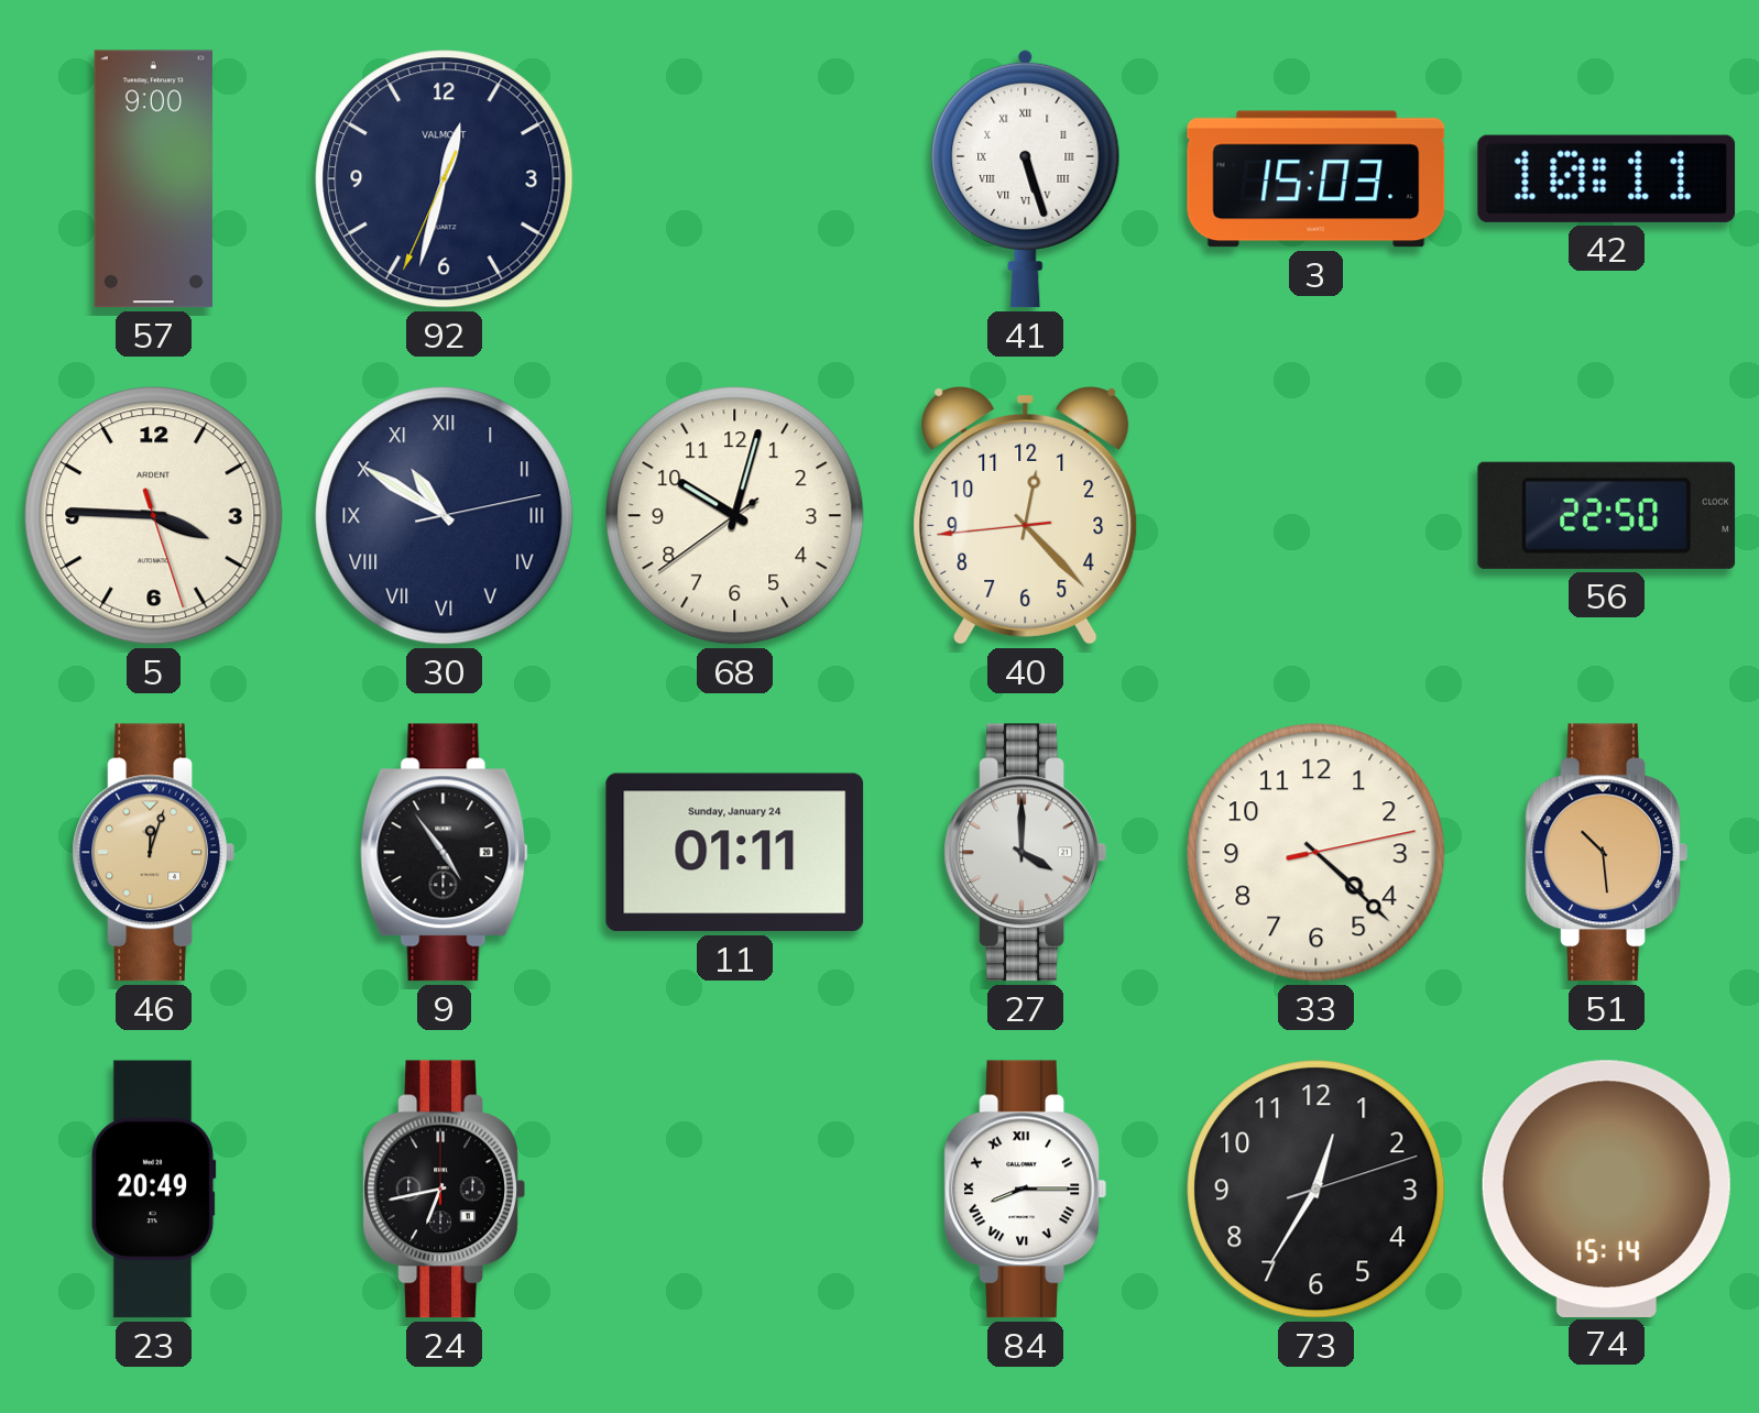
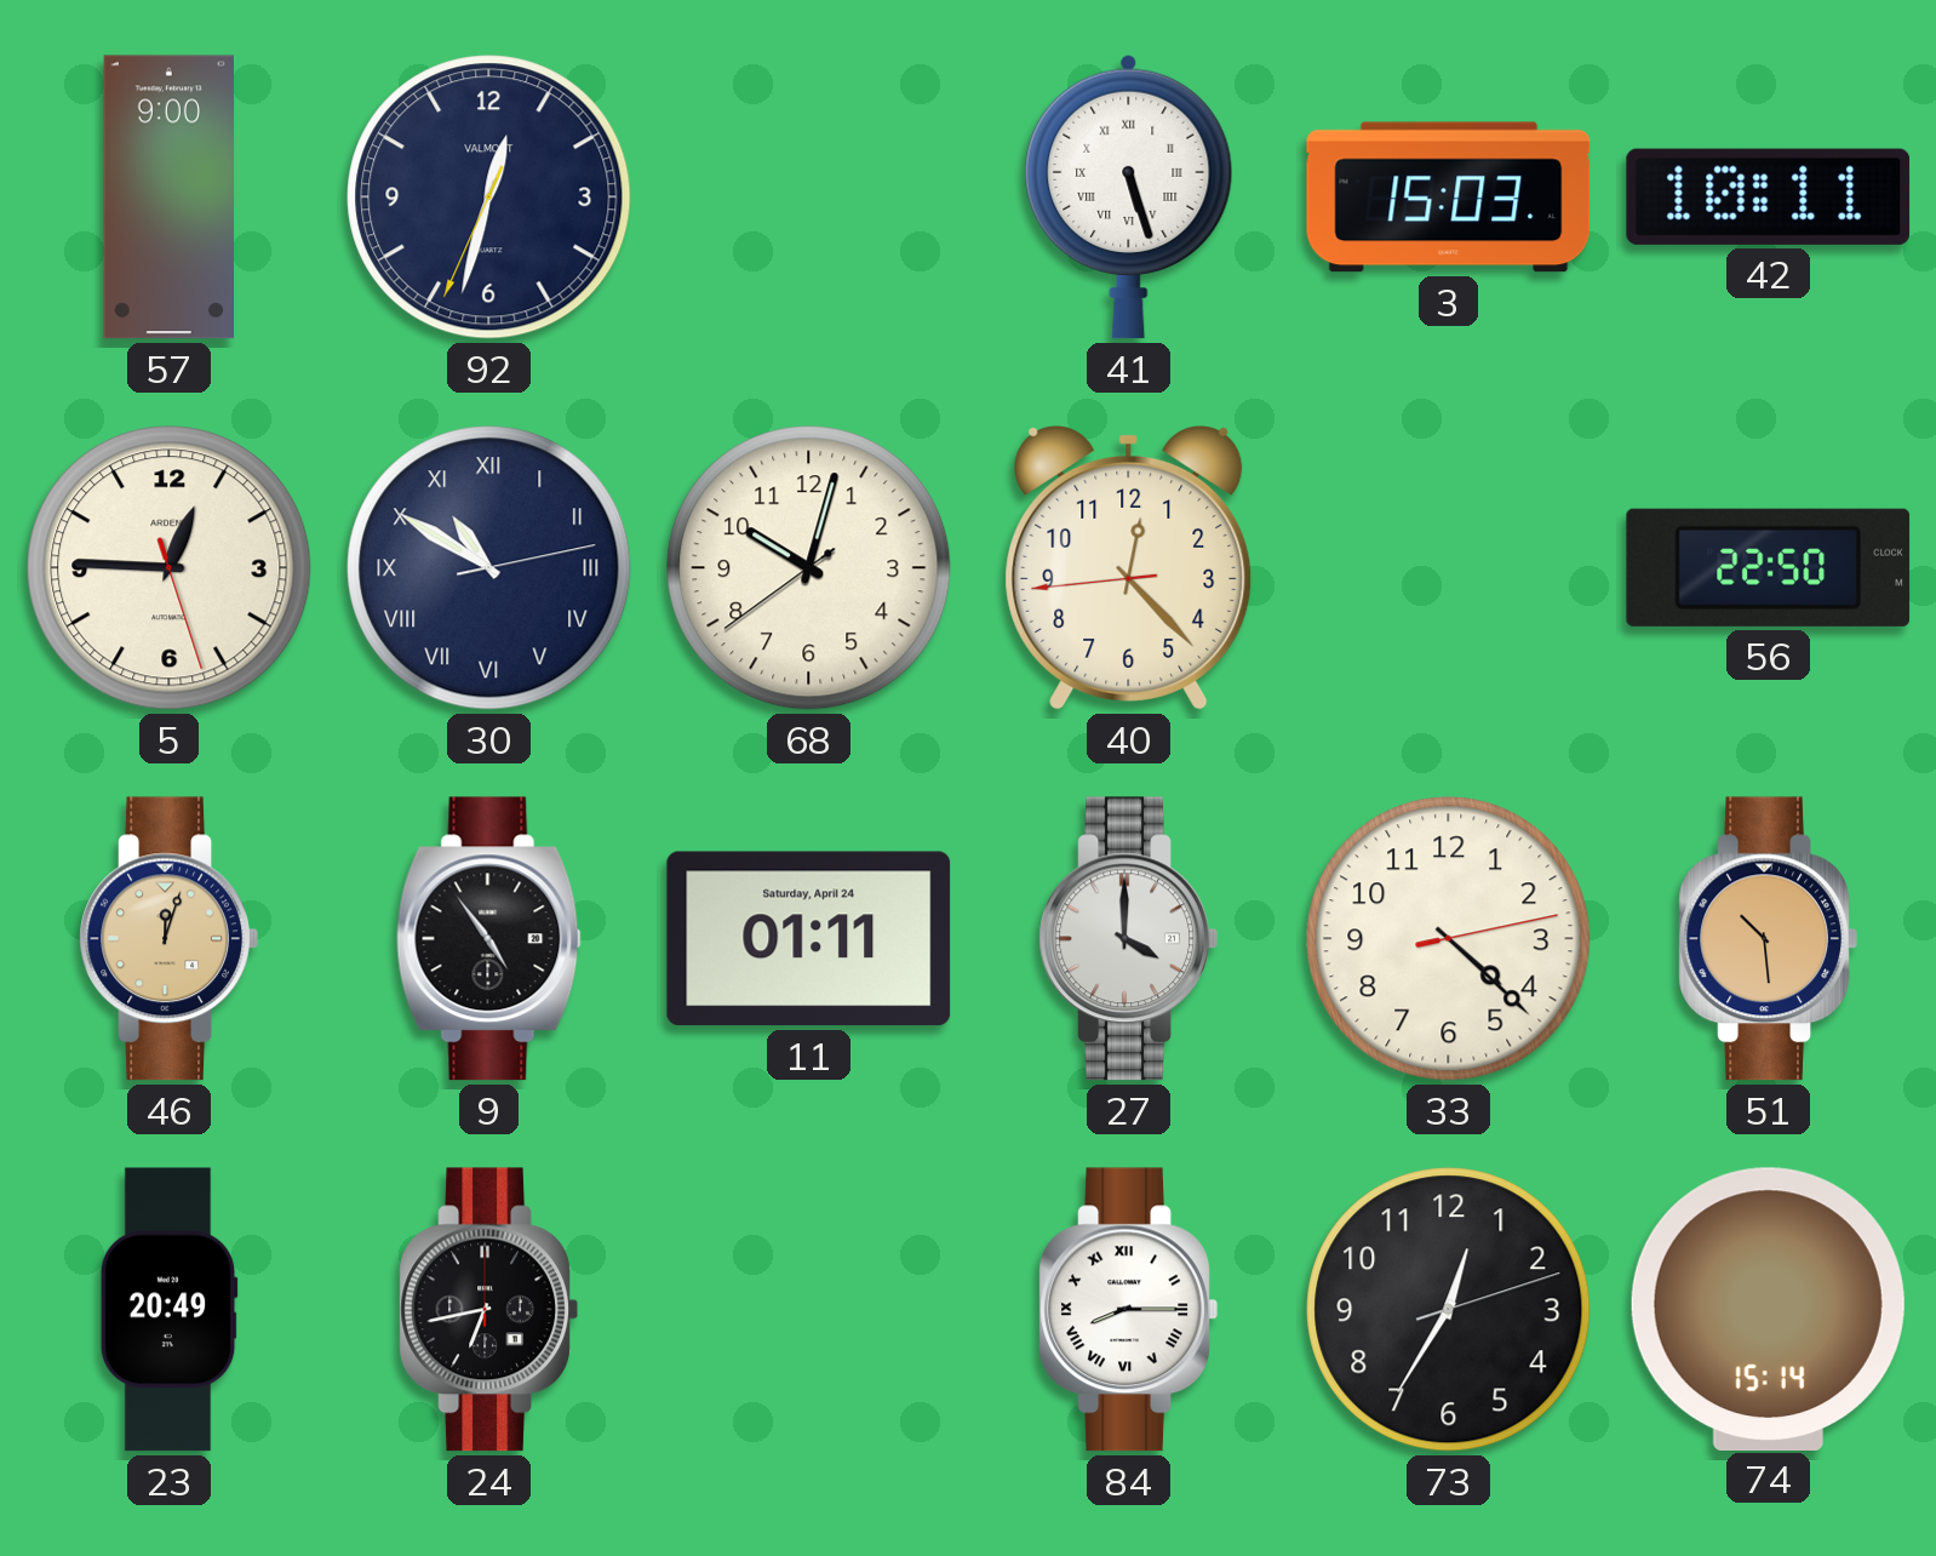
5: 3:45 -> 12:45
11 date: Sunday, January 24 -> Saturday, April 24
